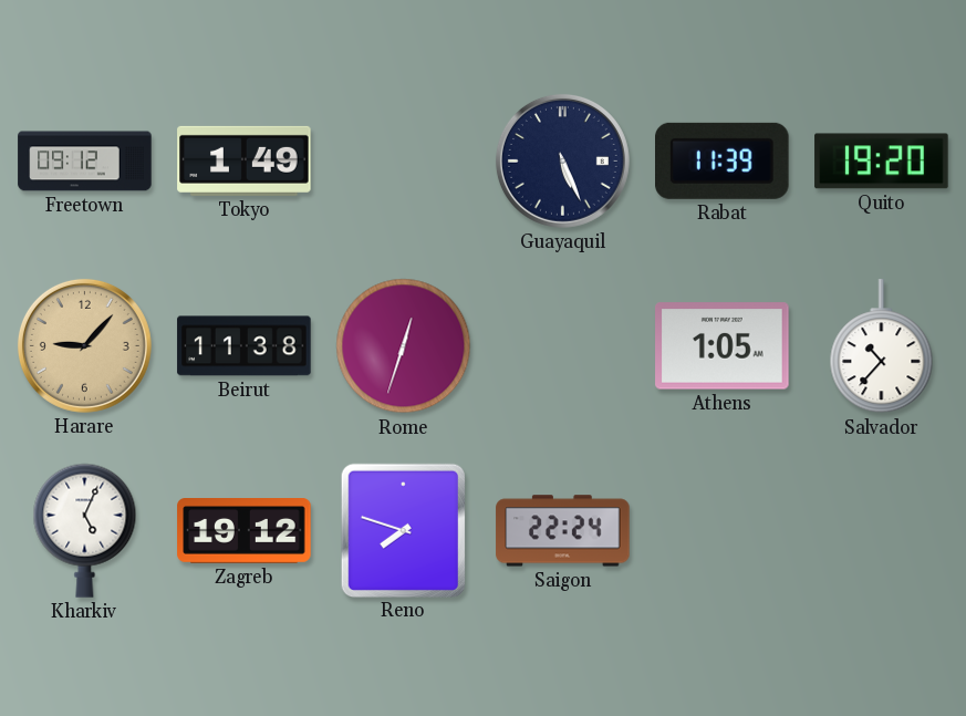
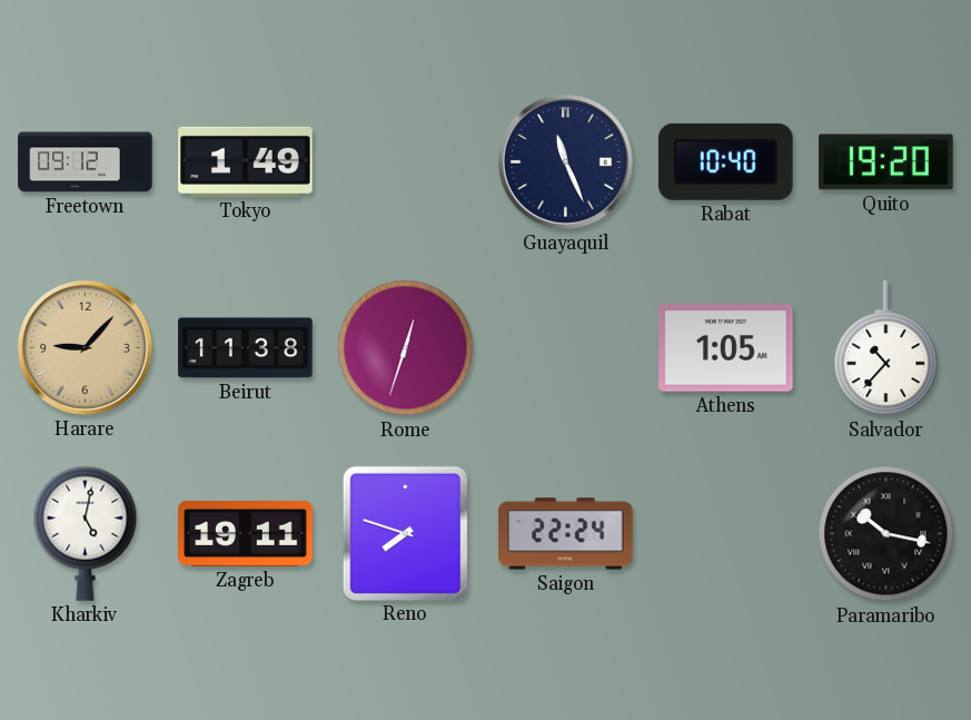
Guayaquil: 5:26 -> 11:26
Rabat: 11:39 -> 10:40
Kharkiv: 5:04 -> 5:02
Zagreb: 19:12 -> 19:11
Paramaribo: none -> 10:17
